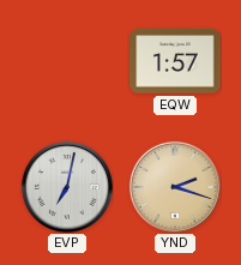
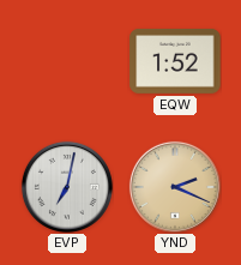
EQW: 1:57 -> 1:52
YND: 2:18 -> 2:19
